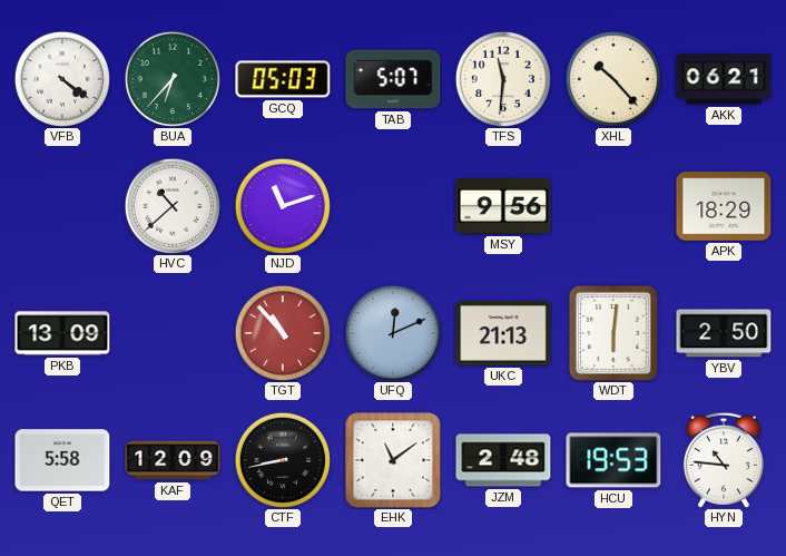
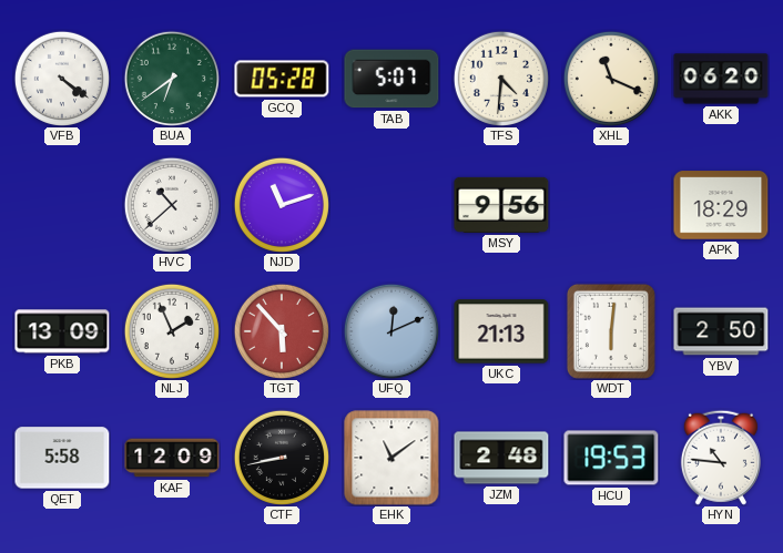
BUA: 6:37 -> 6:39
GCQ: 05:03 -> 05:28
TFS: 11:31 -> 4:31
XHL: 10:23 -> 11:19
AKK: 06:21 -> 06:20
NLJ: none -> 1:56
TGT: 10:53 -> 5:53
